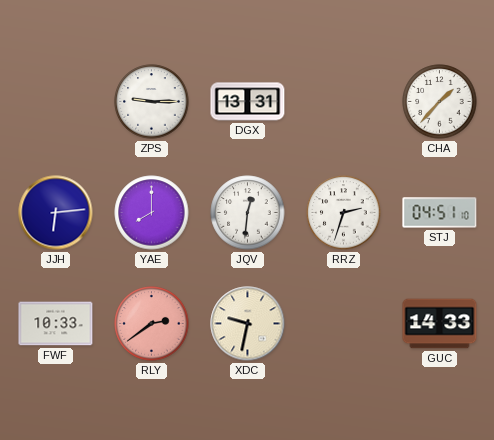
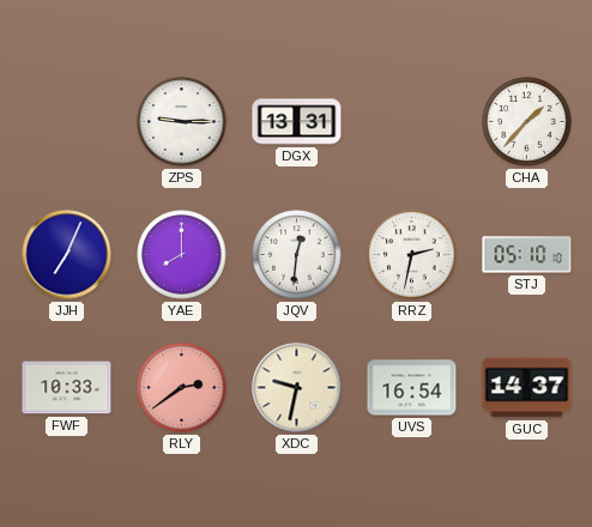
JJH: 6:14 -> 7:04
RRZ: 2:33 -> 2:32
STJ: 04:51 -> 05:10
UVS: none -> 16:54
GUC: 14:33 -> 14:37
